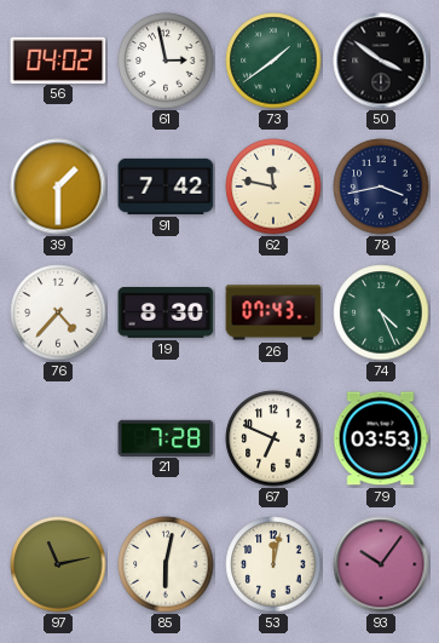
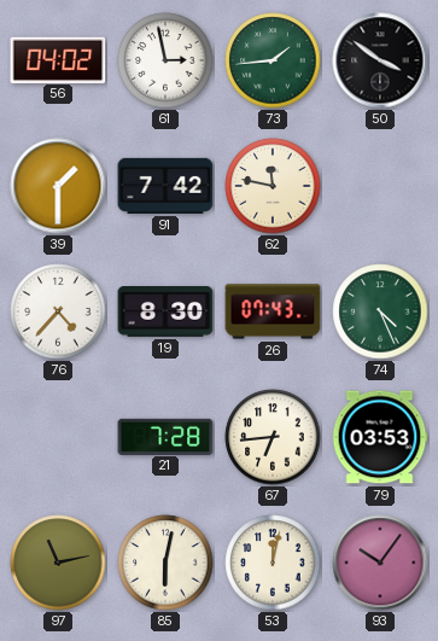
73: 1:39 -> 1:44
78: 3:43 -> none
67: 6:49 -> 6:44
